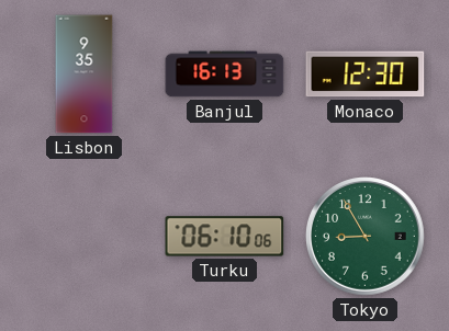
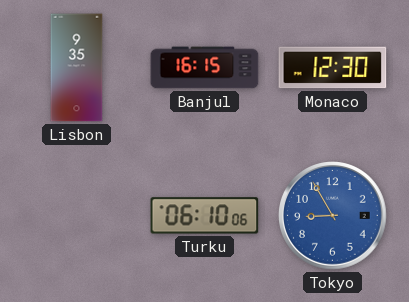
Banjul: 16:13 -> 16:15
Tokyo dial: green -> blue
